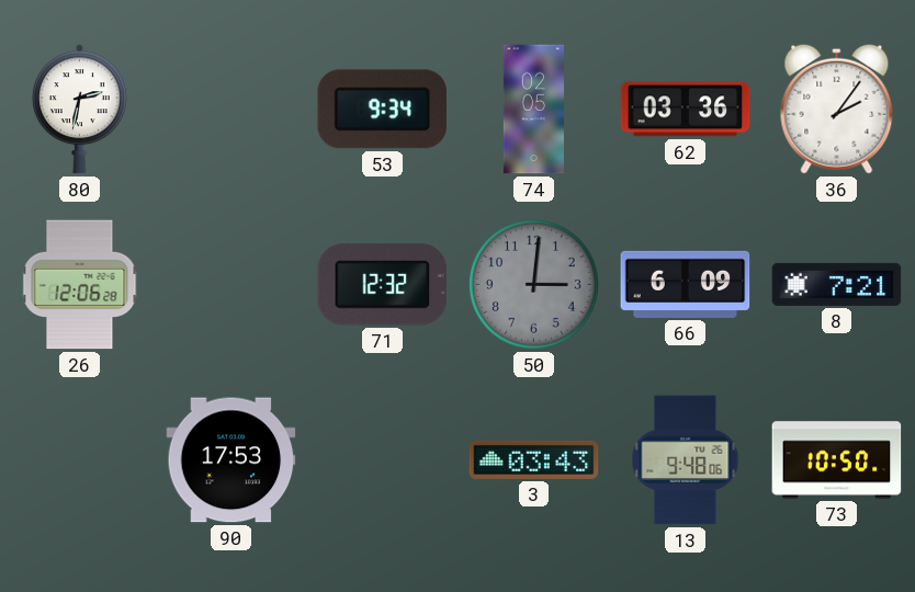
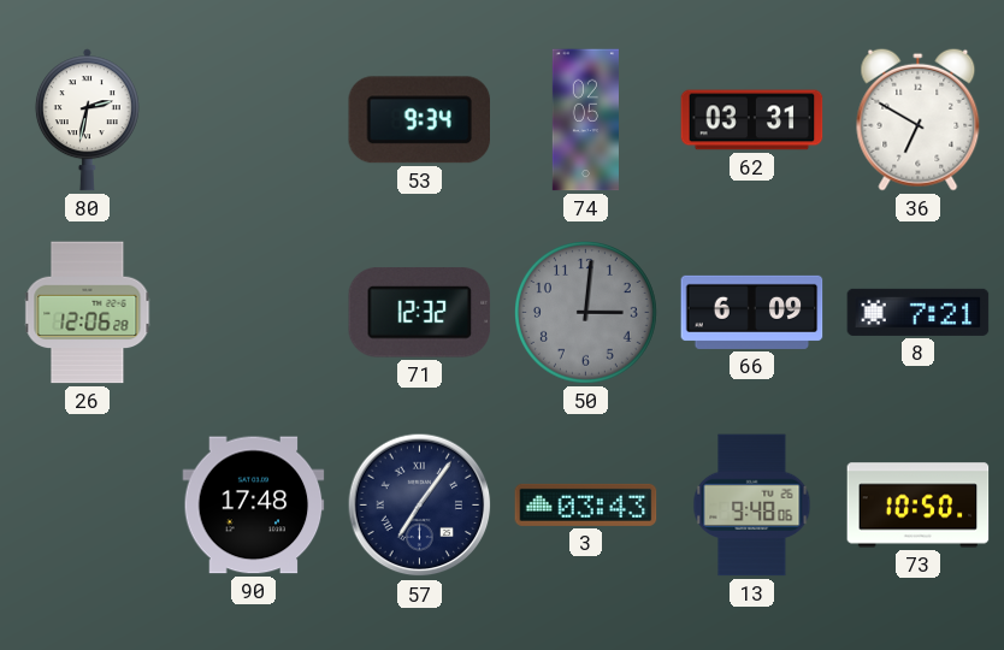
62: 03:36 -> 03:31
36: 2:06 -> 6:50
90: 17:53 -> 17:48
57: none -> 7:06
